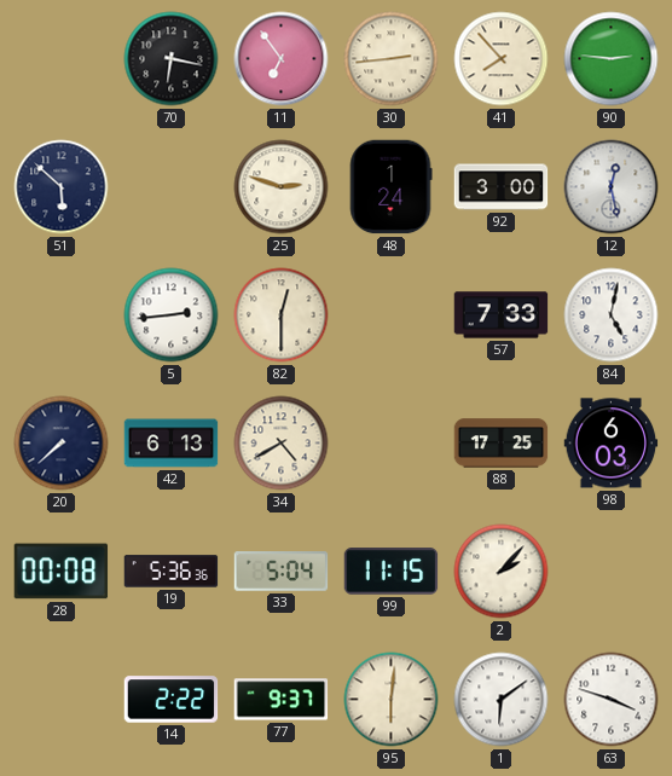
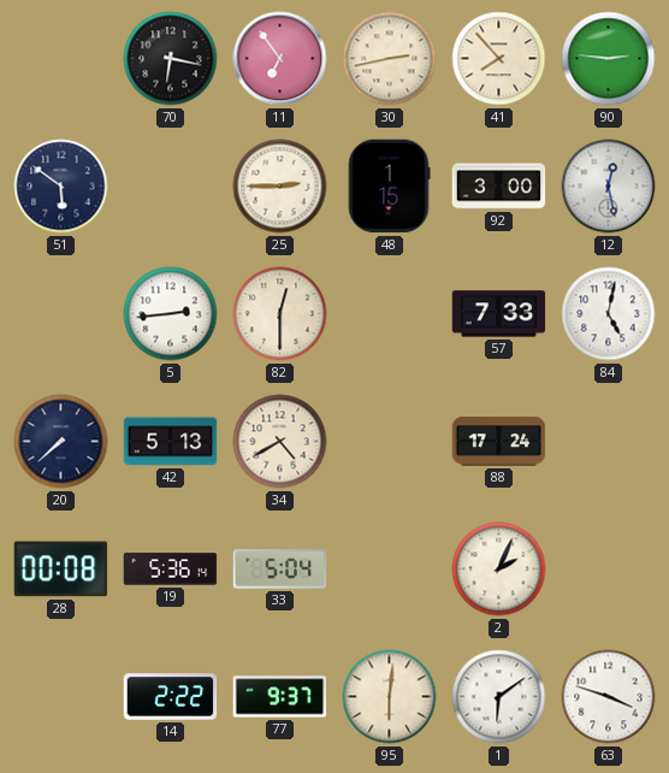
30: 2:44 -> 2:43
51: 5:52 -> 5:51
25: 2:48 -> 2:45
48: 1:24 -> 1:15
42: 6:13 -> 5:13
88: 17:25 -> 17:24
98: 6:03 -> none
19: 5:36:36 -> 5:36:14
99: 11:15 -> none
2: 2:07 -> 2:04
